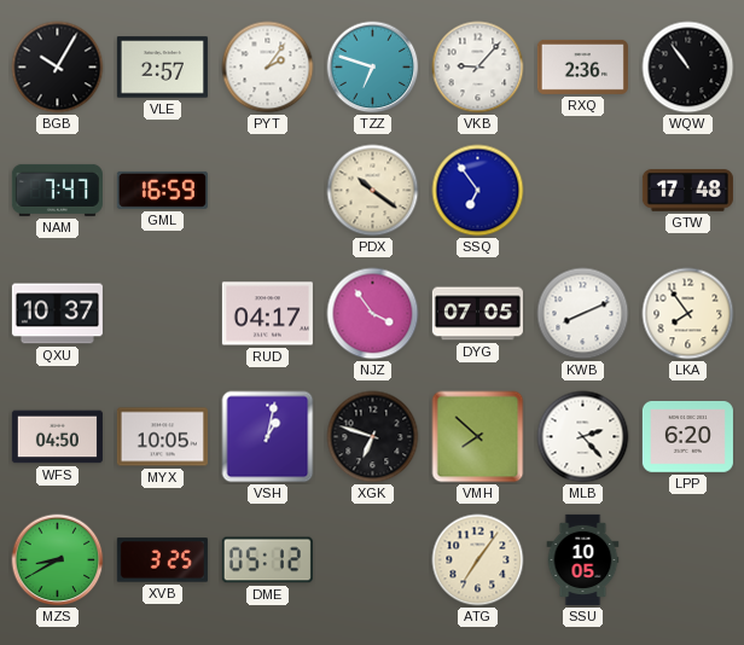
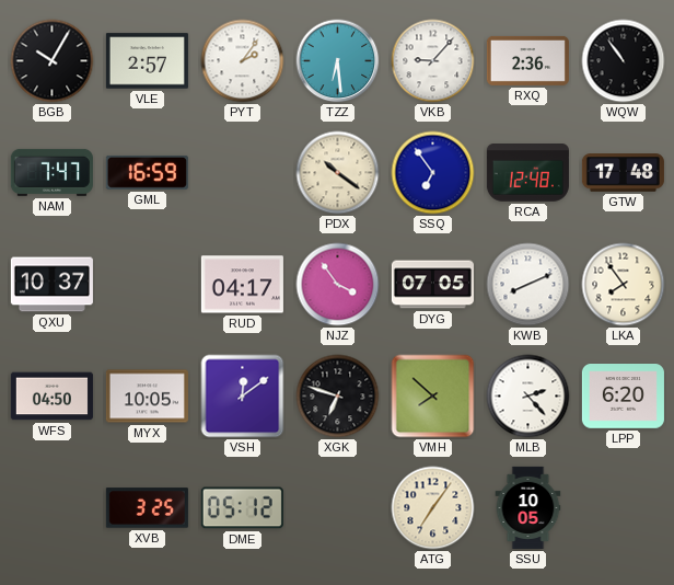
TZZ: 6:48 -> 6:29
RCA: none -> 12:48
VSH: 1:02 -> 12:09
MZS: 8:40 -> none
